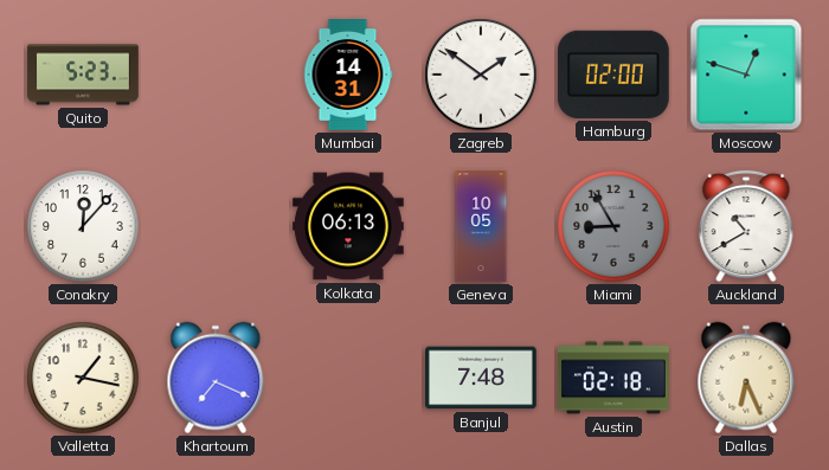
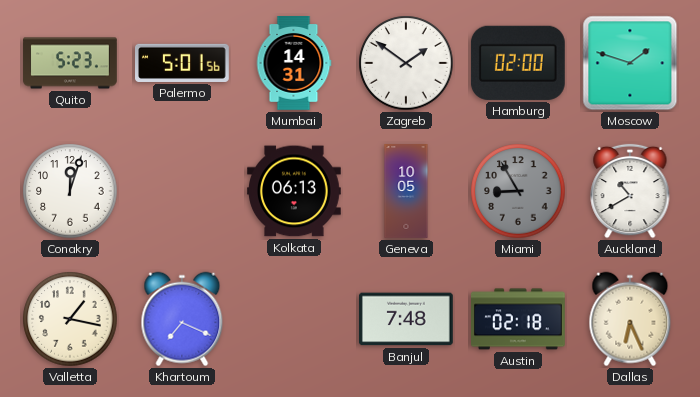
Palermo: none -> 5:01
Moscow: 12:48 -> 1:48
Conakry: 12:07 -> 12:03
